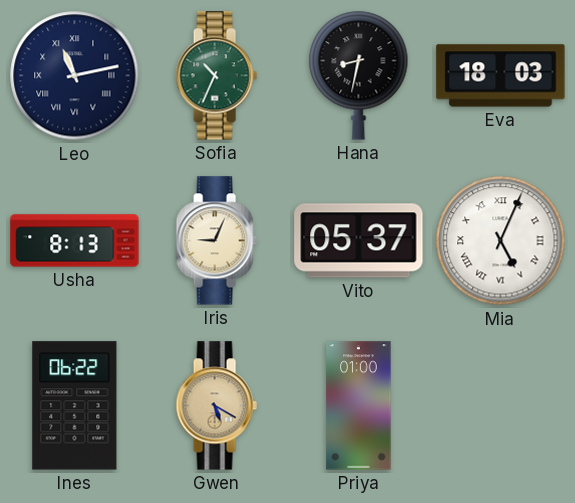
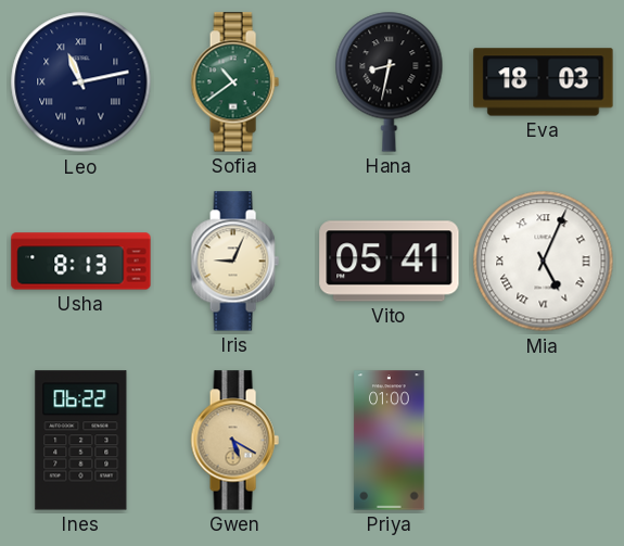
Sofia: 10:34 -> 10:39
Vito: 05:37 -> 05:41
